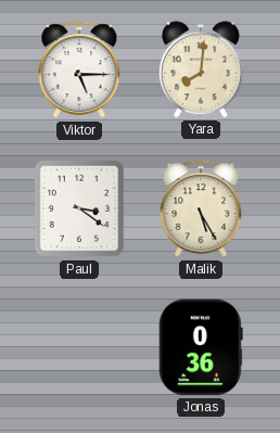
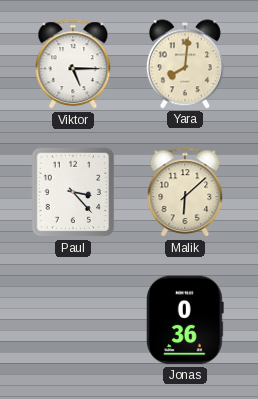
Paul: 3:21 -> 3:23
Malik: 5:25 -> 6:08
